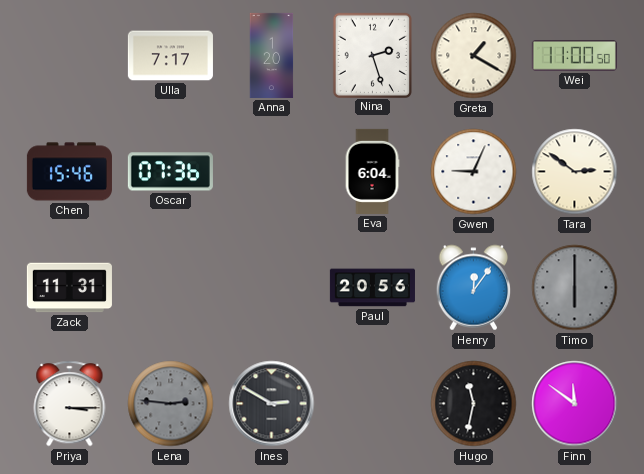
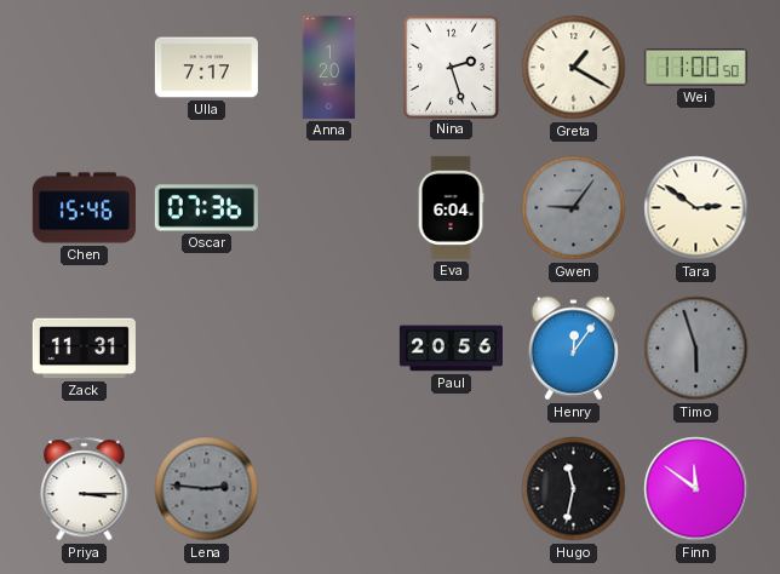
Gwen: 9:04 -> 9:06
Gwen dial: white -> grey
Timo: 6:00 -> 5:57
Ines: 2:50 -> none
